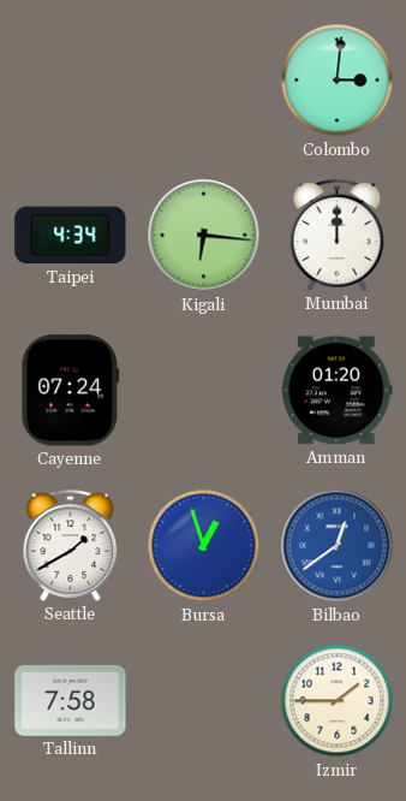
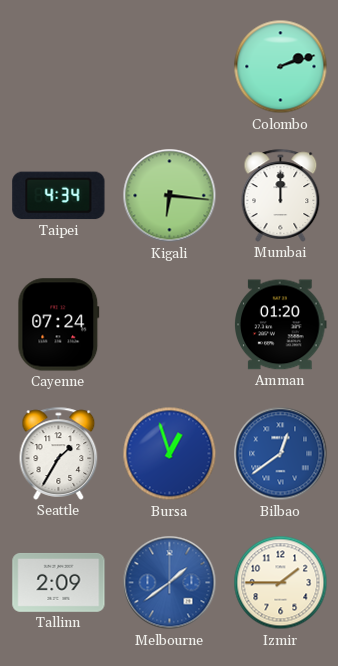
Colombo: 3:01 -> 2:12
Seattle: 1:40 -> 1:35
Tallinn: 7:58 -> 2:09
Melbourne: none -> 1:39
